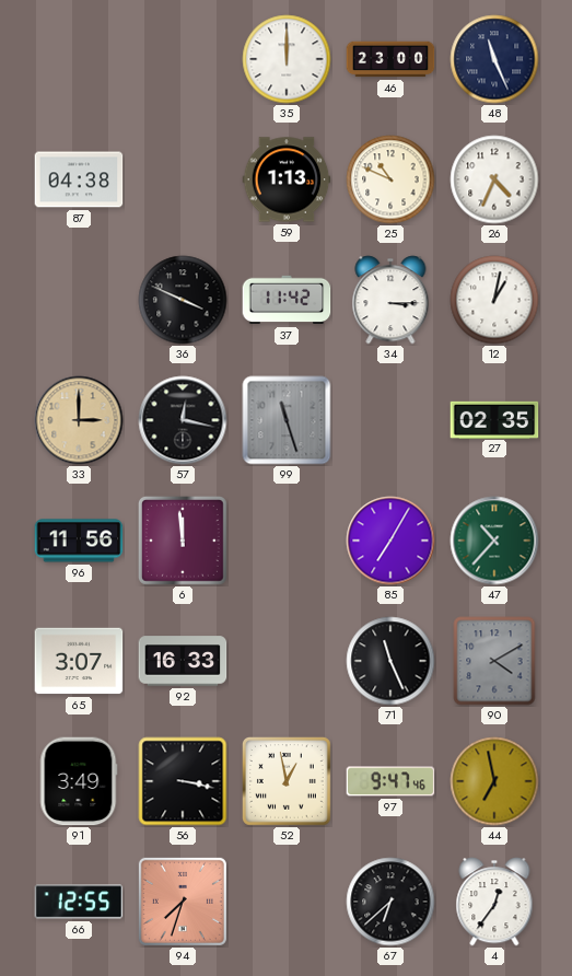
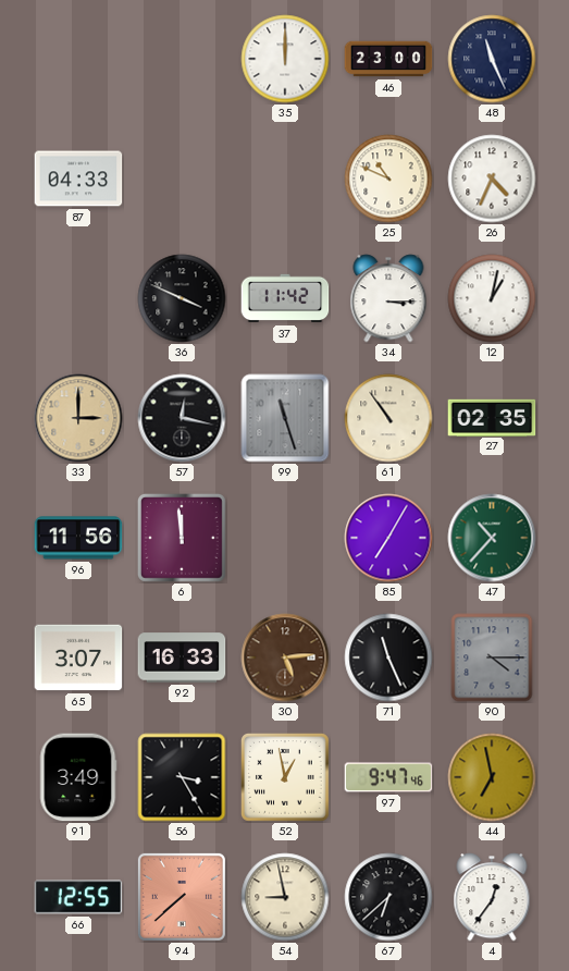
87: 04:38 -> 04:33
59: 1:13 -> none
61: none -> 10:54
30: none -> 5:14
90: 4:10 -> 4:15
56: 3:17 -> 3:25
94: 7:33 -> 7:38
54: none -> 8:58
